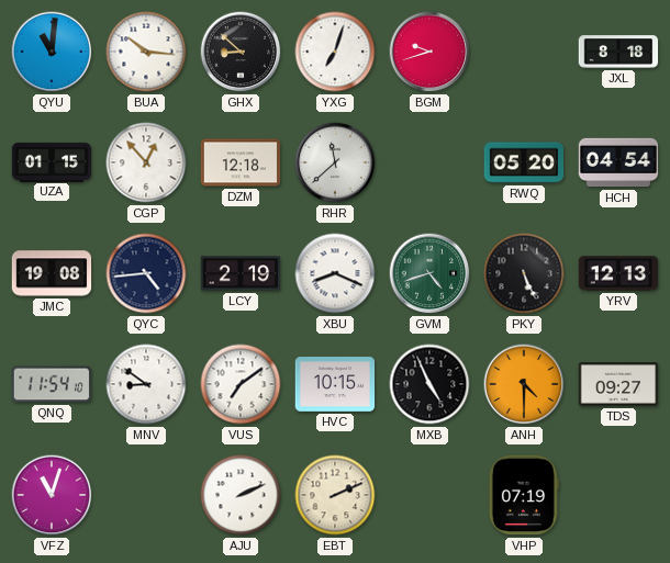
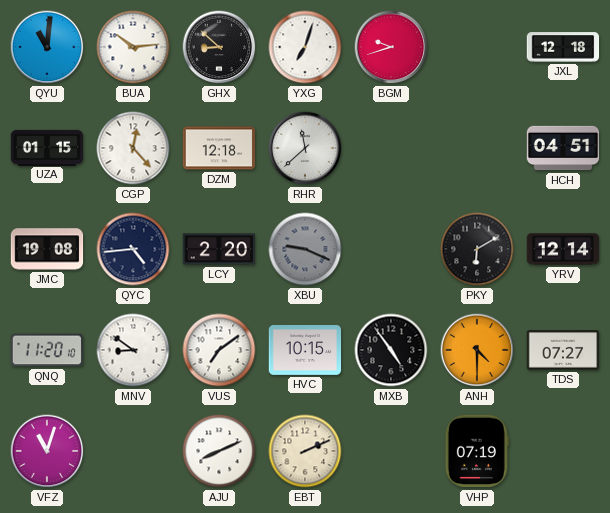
BUA: 10:16 -> 10:14
JXL: 8:18 -> 12:18
CGP: 12:53 -> 12:23
RWQ: 05:20 -> none
HCH: 04:54 -> 04:51
LCY: 2:19 -> 2:20
XBU: 8:19 -> 9:19
XBU dial: white -> grey
GVM: 4:42 -> none
PKY: 5:26 -> 6:10
YRV: 12:13 -> 12:14
QNQ: 11:54 -> 11:20
MXB: 4:56 -> 4:54
TDS: 09:27 -> 07:27
AJU: 2:11 -> 8:11
